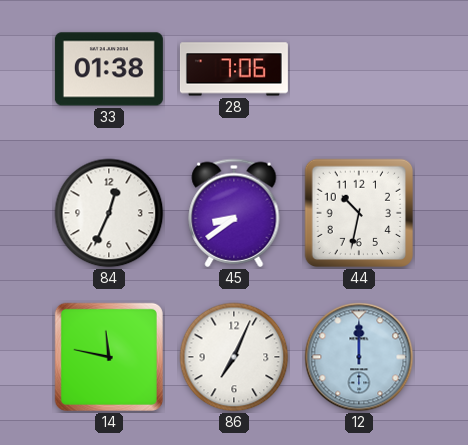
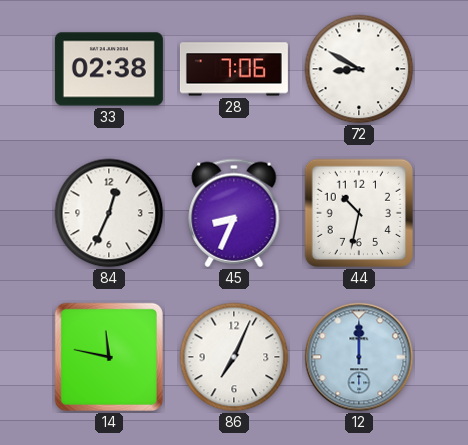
33: 01:38 -> 02:38
72: none -> 8:50
45: 8:39 -> 8:34
